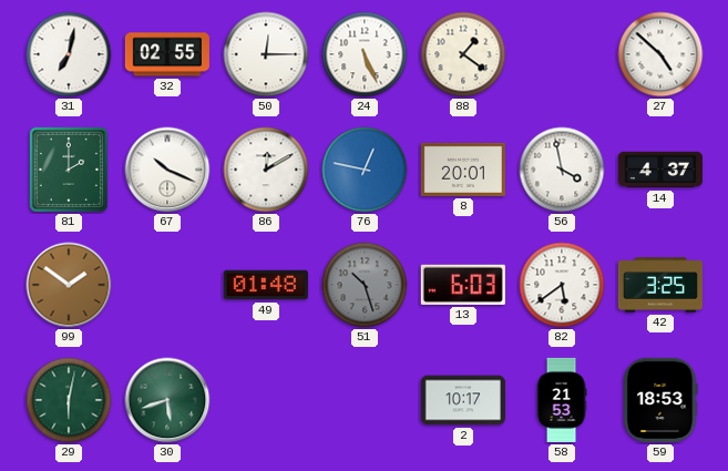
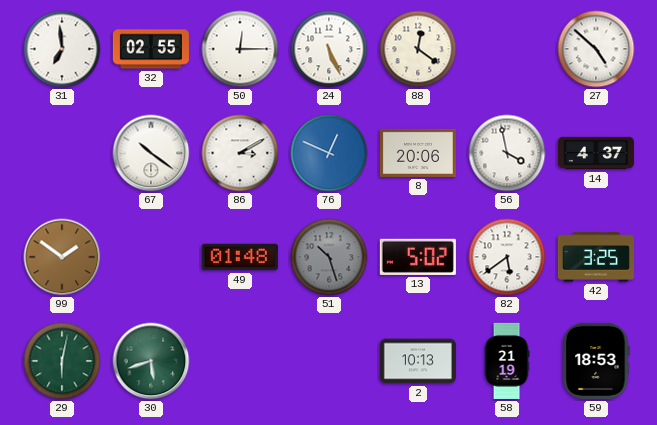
31: 7:02 -> 6:59
88: 1:21 -> 12:21
81: 2:00 -> none
67: 10:19 -> 10:21
86: 12:10 -> 3:10
76: 12:47 -> 12:49
8: 20:01 -> 20:06
13: 6:03 -> 5:02
2: 10:17 -> 10:13
58: 21:53 -> 21:19
